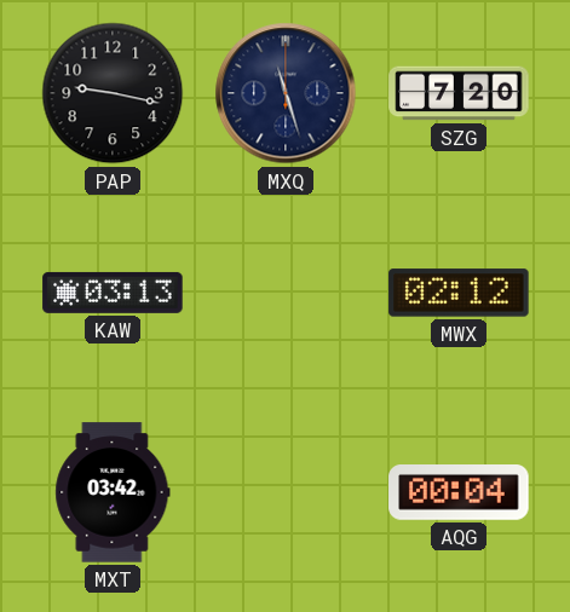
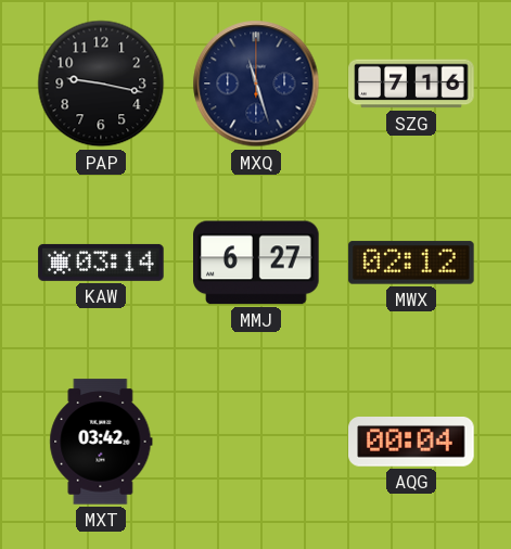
SZG: 7:20 -> 7:16
KAW: 03:13 -> 03:14
MMJ: none -> 6:27
